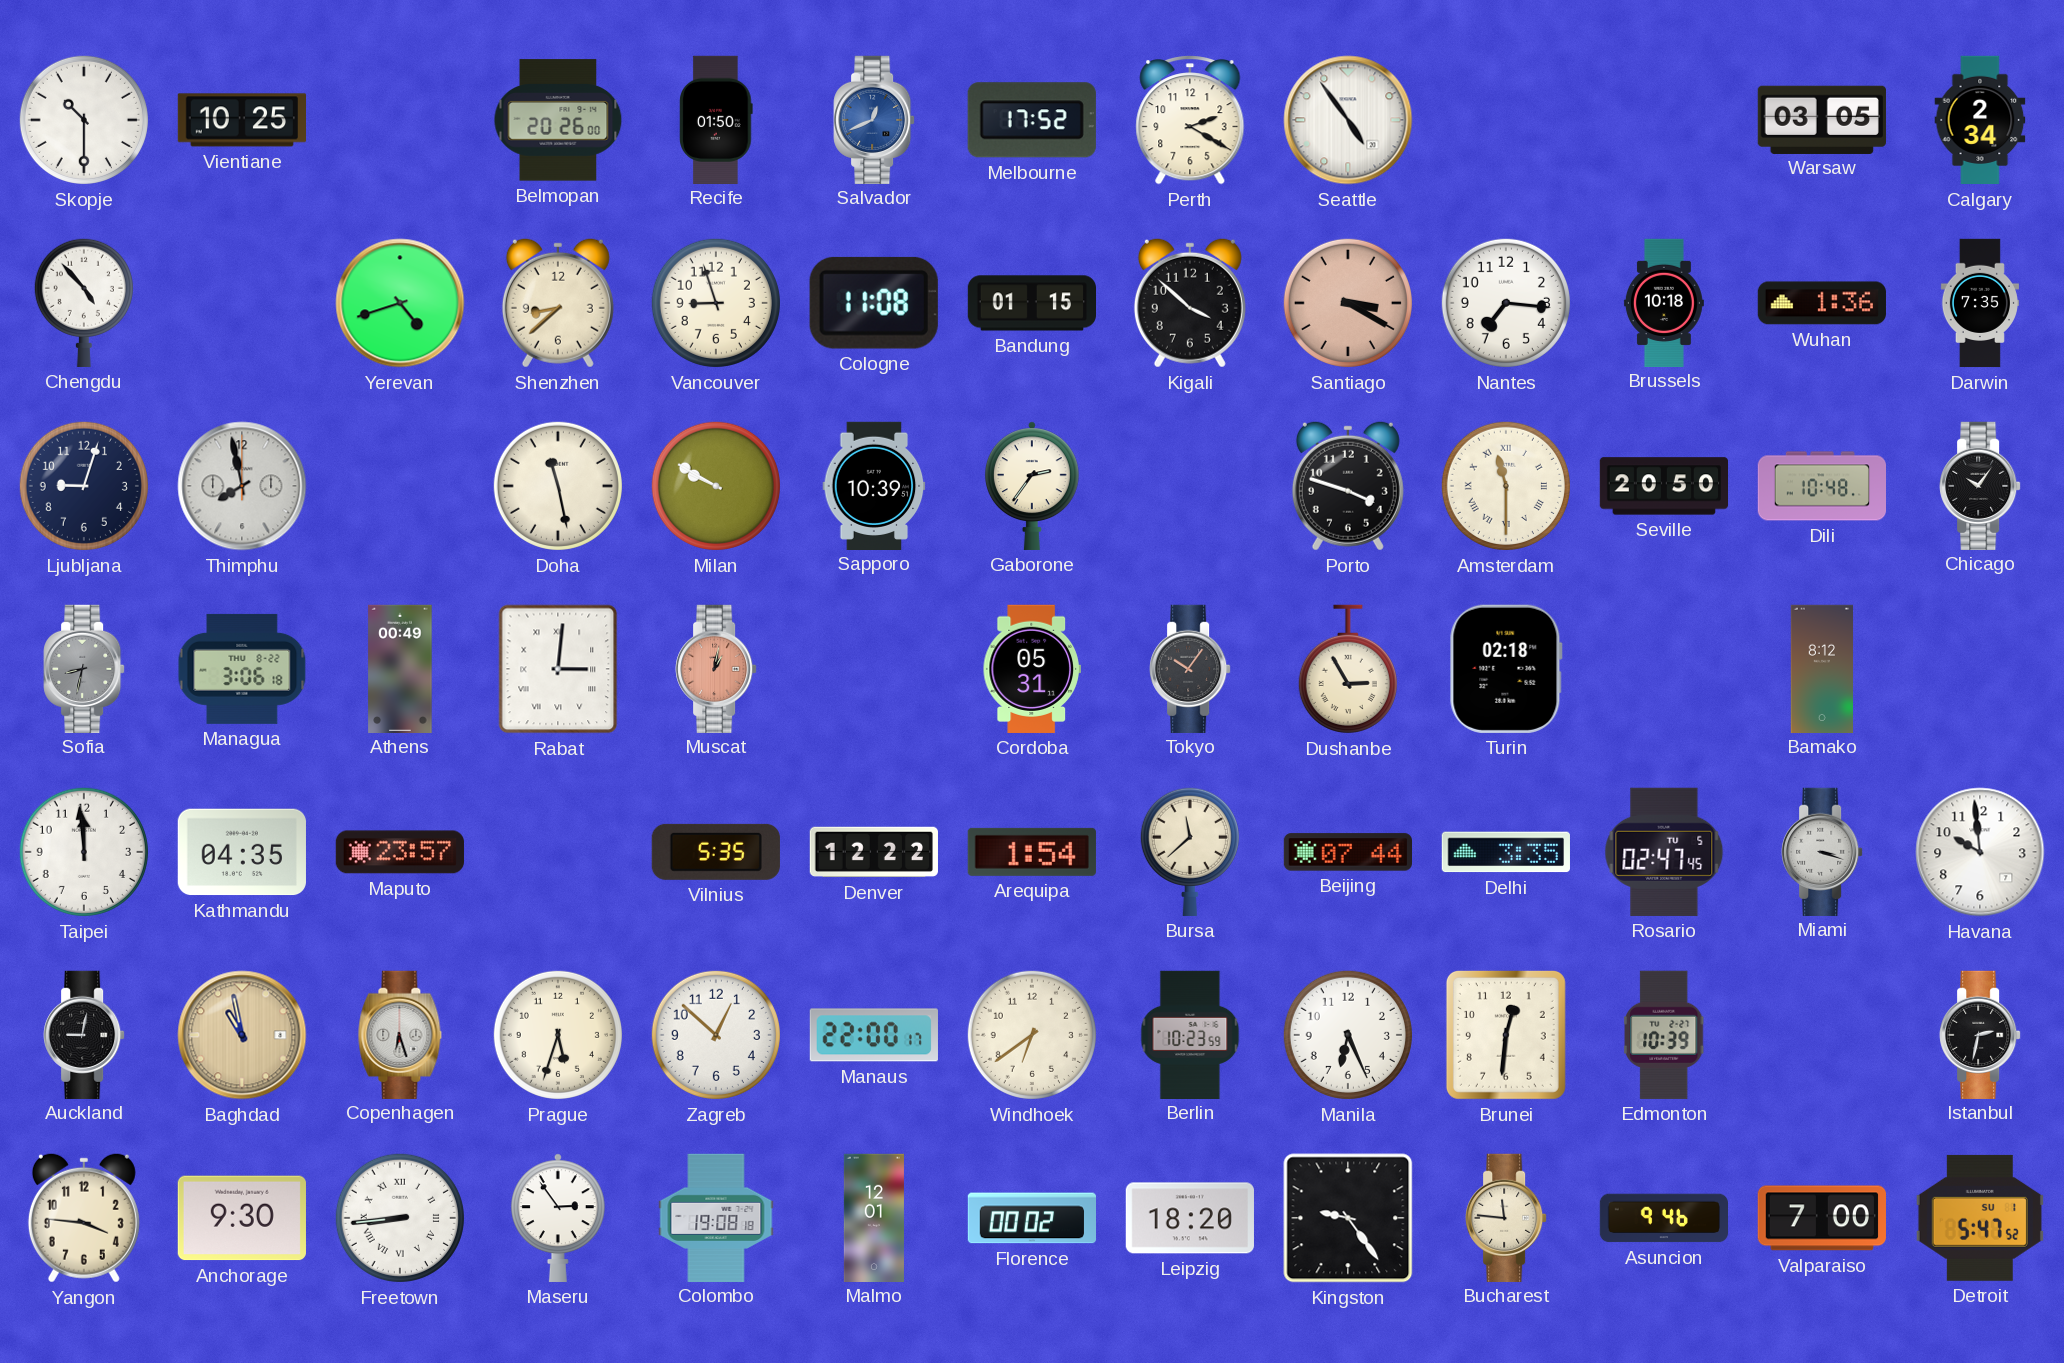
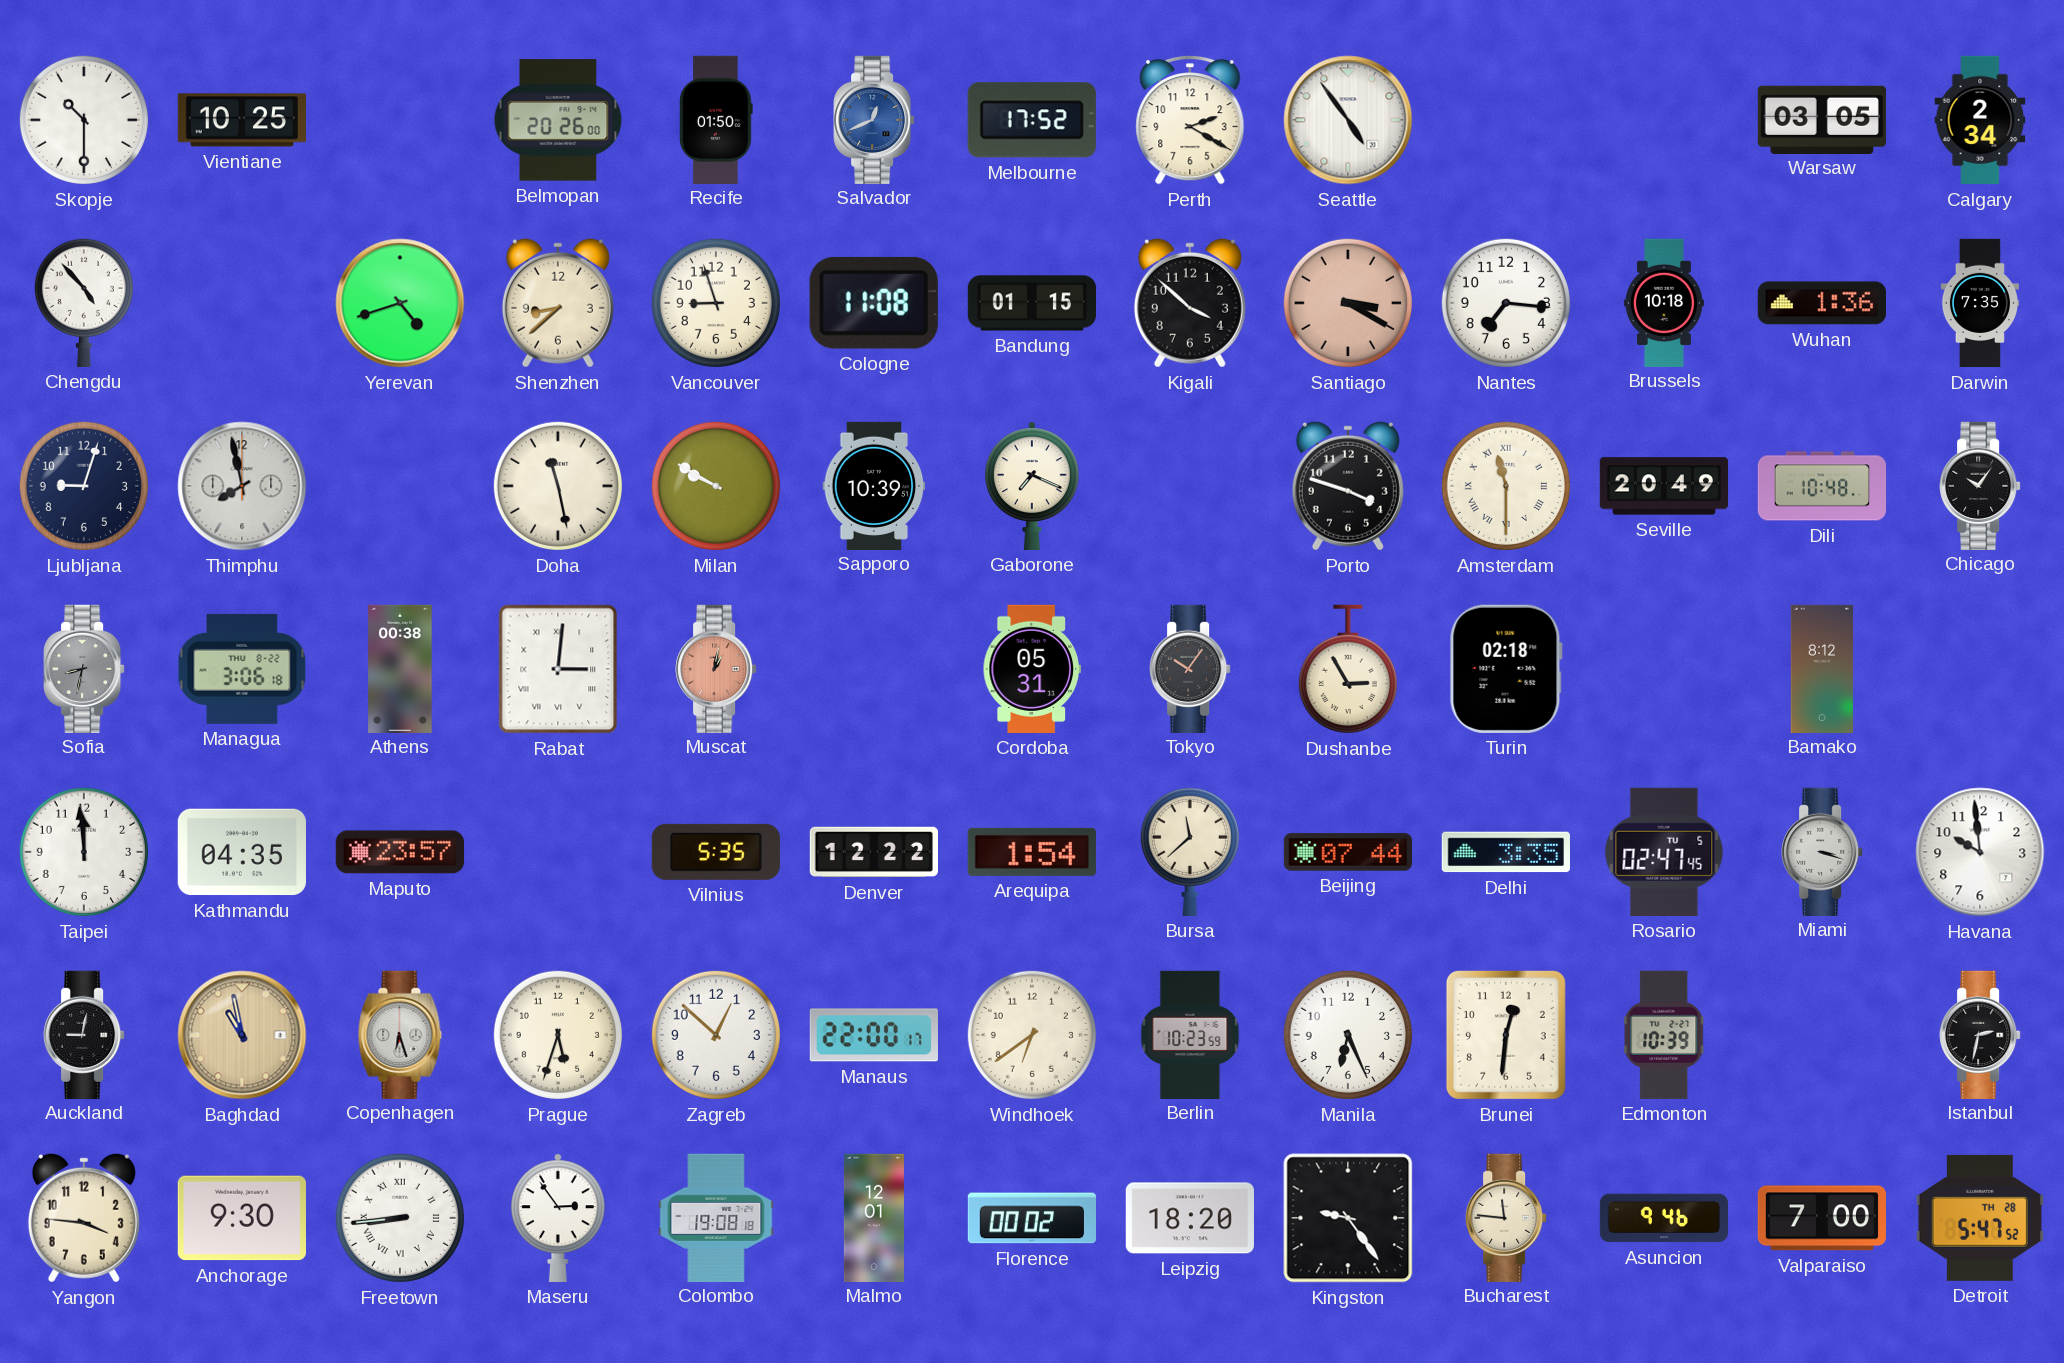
Gaborone: 2:36 -> 7:19
Seville: 20:50 -> 20:49
Athens: 00:49 -> 00:38
Detroit date: SU 1 -> TH 28
